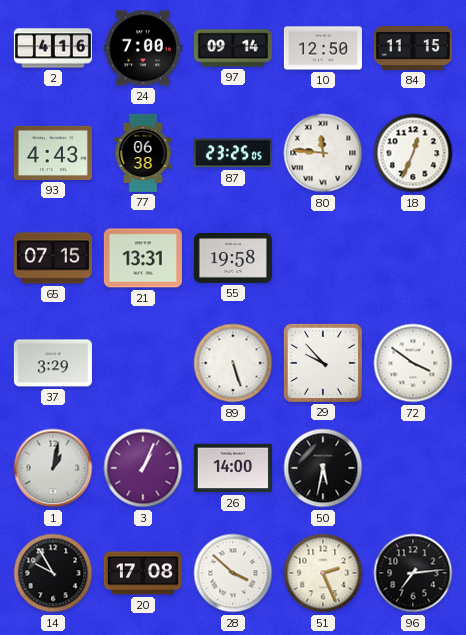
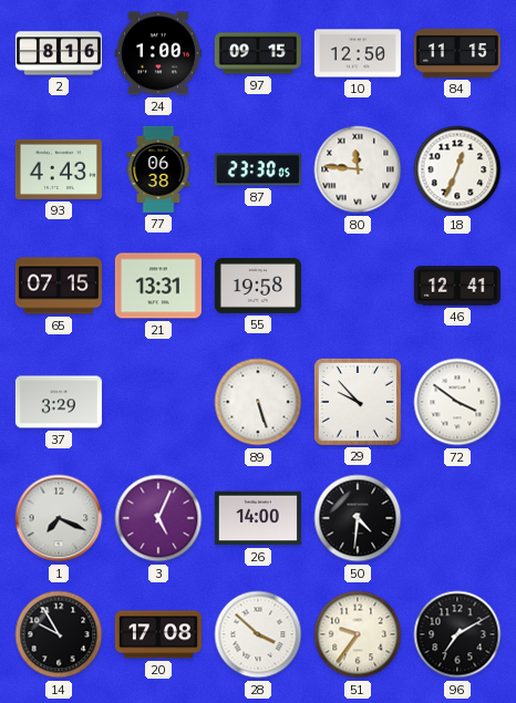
2: 4:16 -> 8:16
24: 7:00 -> 1:00
97: 09:14 -> 09:15
87: 23:25 -> 23:30
46: none -> 12:41
1: 1:02 -> 7:19
3: 1:04 -> 5:04
50: 5:32 -> 4:31
51: 2:26 -> 9:36
96: 7:14 -> 7:10
